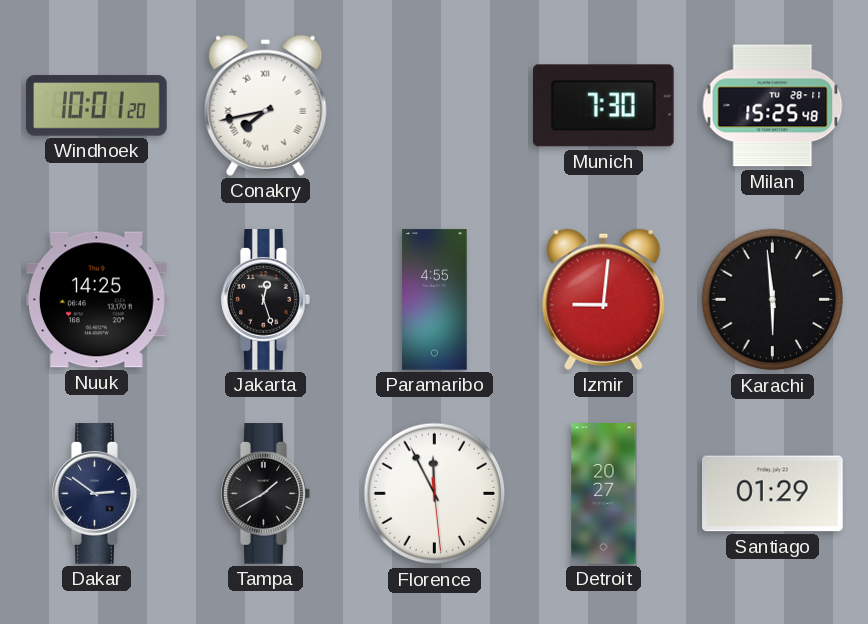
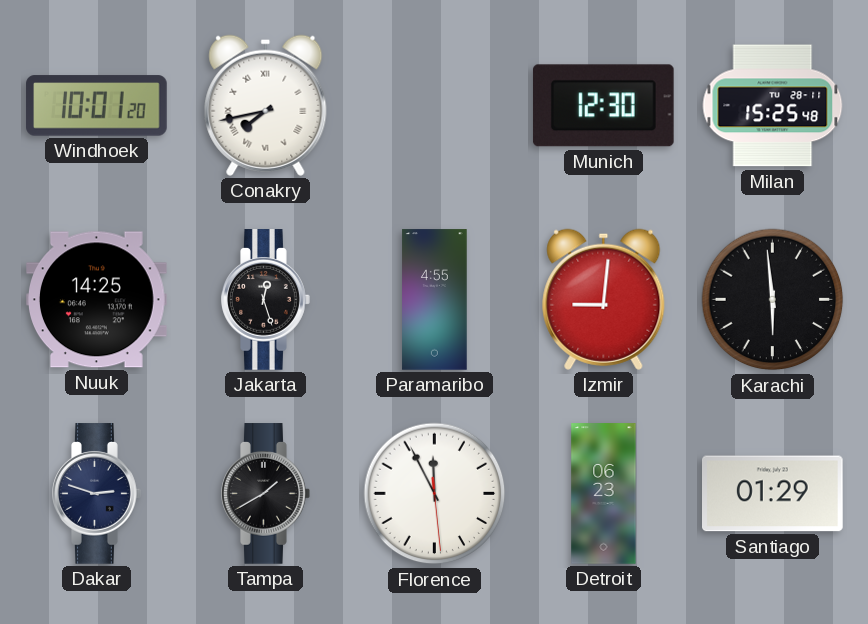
Munich: 7:30 -> 12:30
Dakar: 2:51 -> 2:48
Detroit: 20:27 -> 06:23
